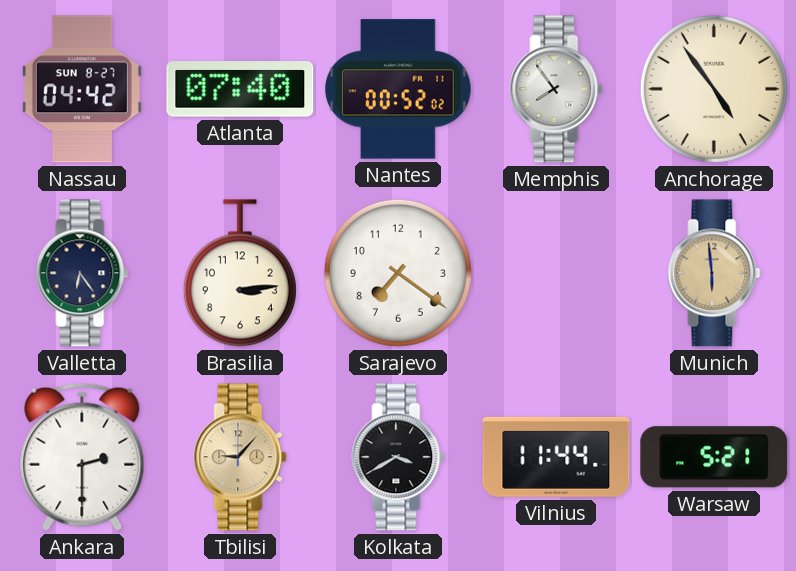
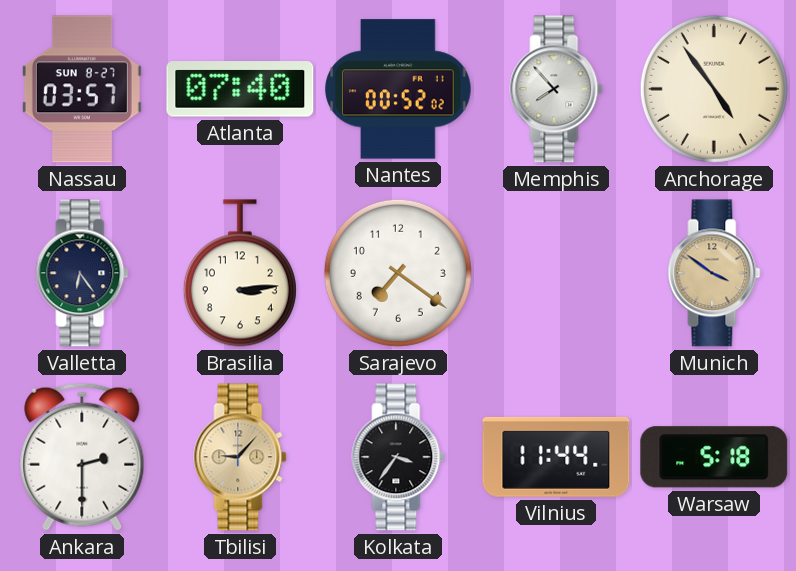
Nassau: 04:42 -> 03:57
Memphis: 7:54 -> 7:53
Munich: 5:59 -> 3:51
Kolkata: 3:40 -> 3:36
Warsaw: 5:21 -> 5:18
